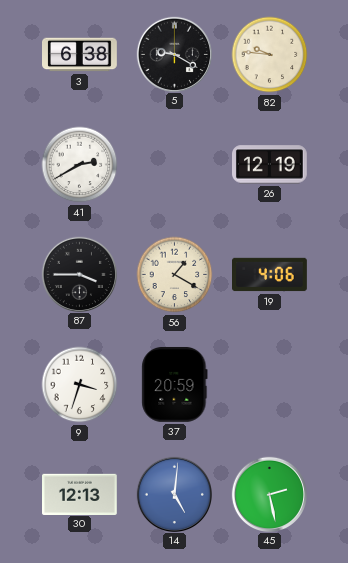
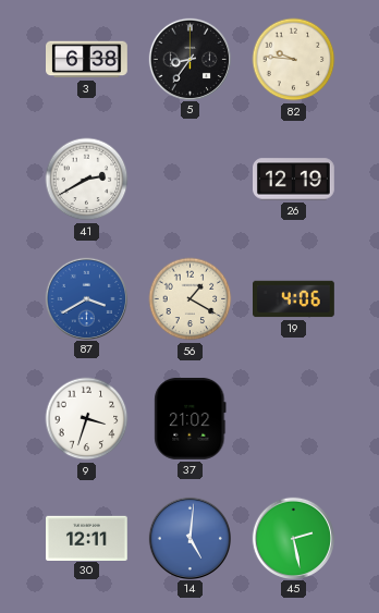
5: 9:20 -> 8:36
87: 3:45 -> 3:40
87 dial: black -> blue
37: 20:59 -> 21:02
30: 12:13 -> 12:11
